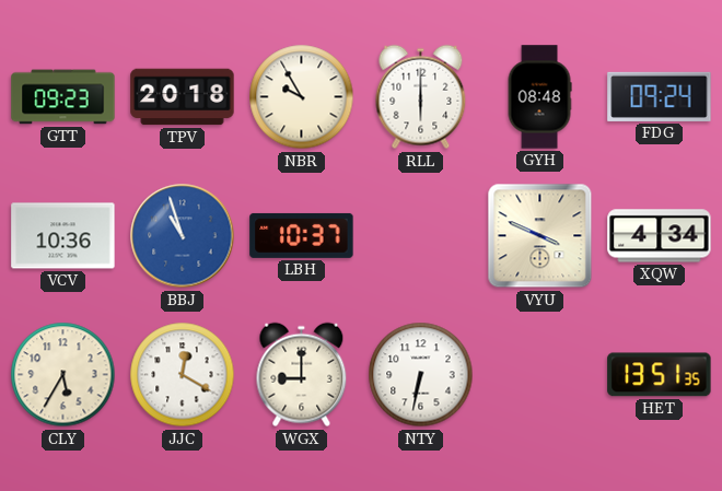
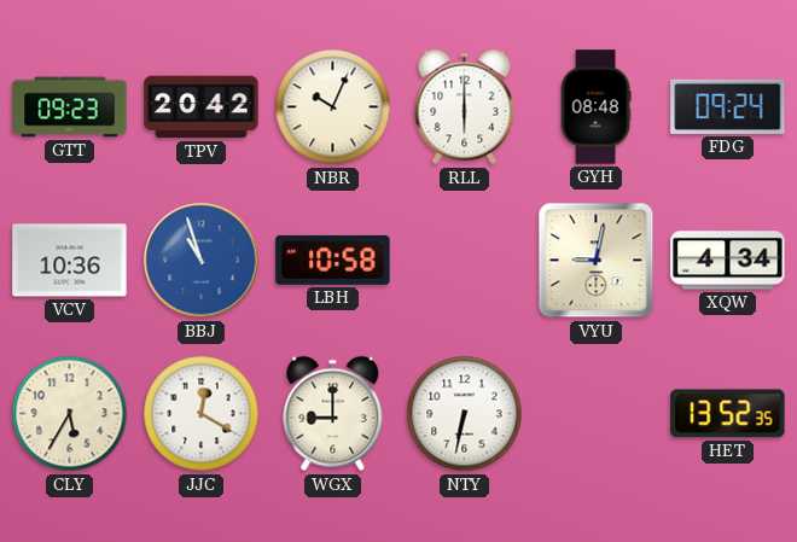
TPV: 20:18 -> 20:42
NBR: 9:55 -> 10:04
LBH: 10:37 -> 10:58
VYU: 3:49 -> 9:02
HET: 13:51 -> 13:52
